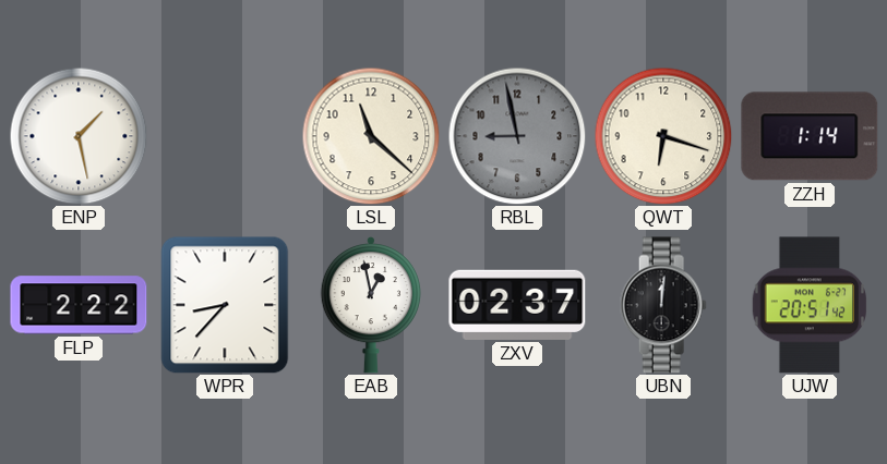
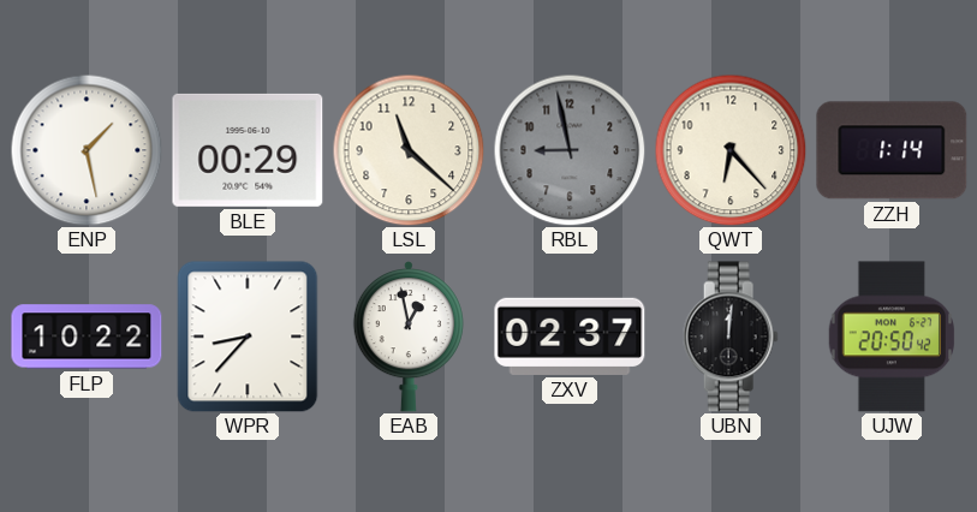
BLE: none -> 00:29
QWT: 6:18 -> 6:23
FLP: 2:22 -> 10:22
UJW: 20:51 -> 20:50
